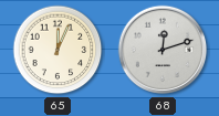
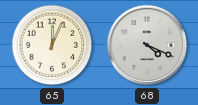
68: 12:12 -> 4:19
